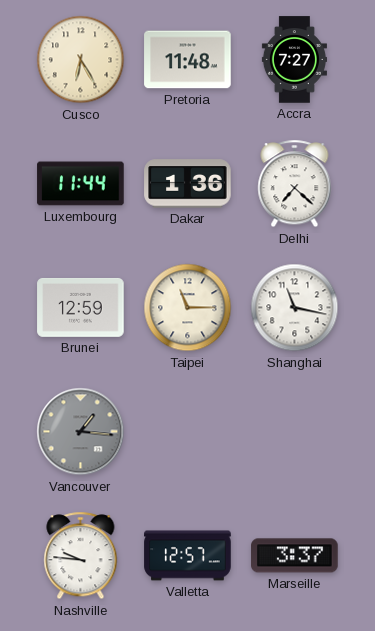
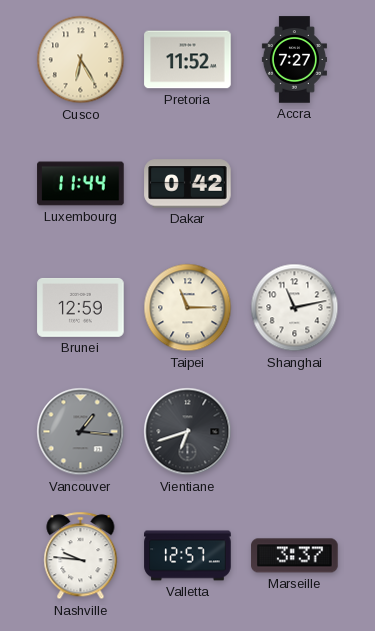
Pretoria: 11:48 -> 11:52
Dakar: 1:36 -> 0:42
Delhi: 7:22 -> none
Shanghai: 11:17 -> 11:13
Vientiane: none -> 6:42
